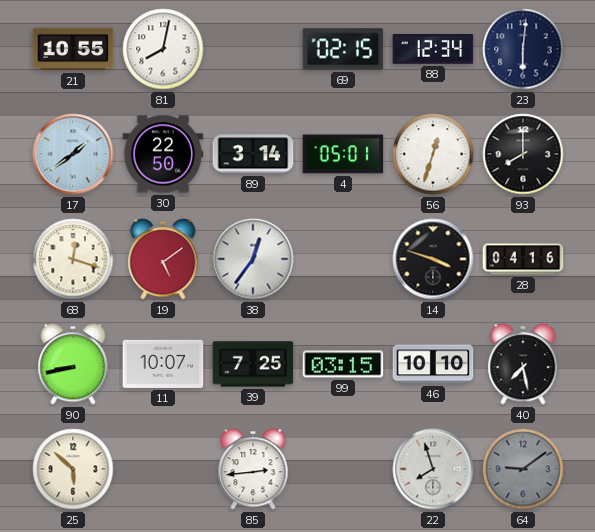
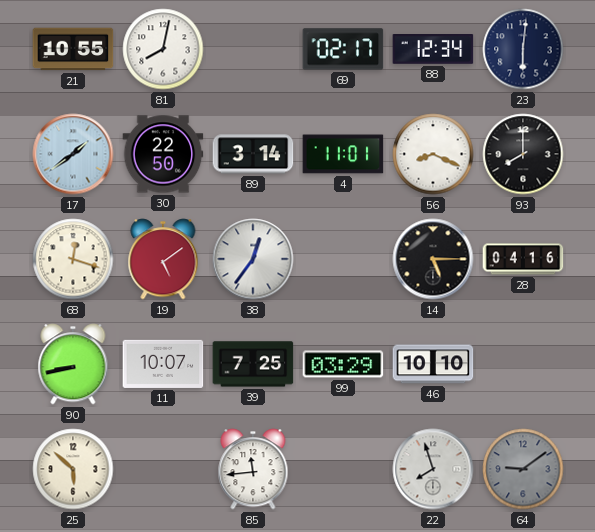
69: 02:15 -> 02:17
4: 05:01 -> 11:01
56: 12:33 -> 8:19
14: 3:48 -> 5:15
99: 03:15 -> 03:29
40: 7:28 -> none
85: 2:44 -> 11:44
